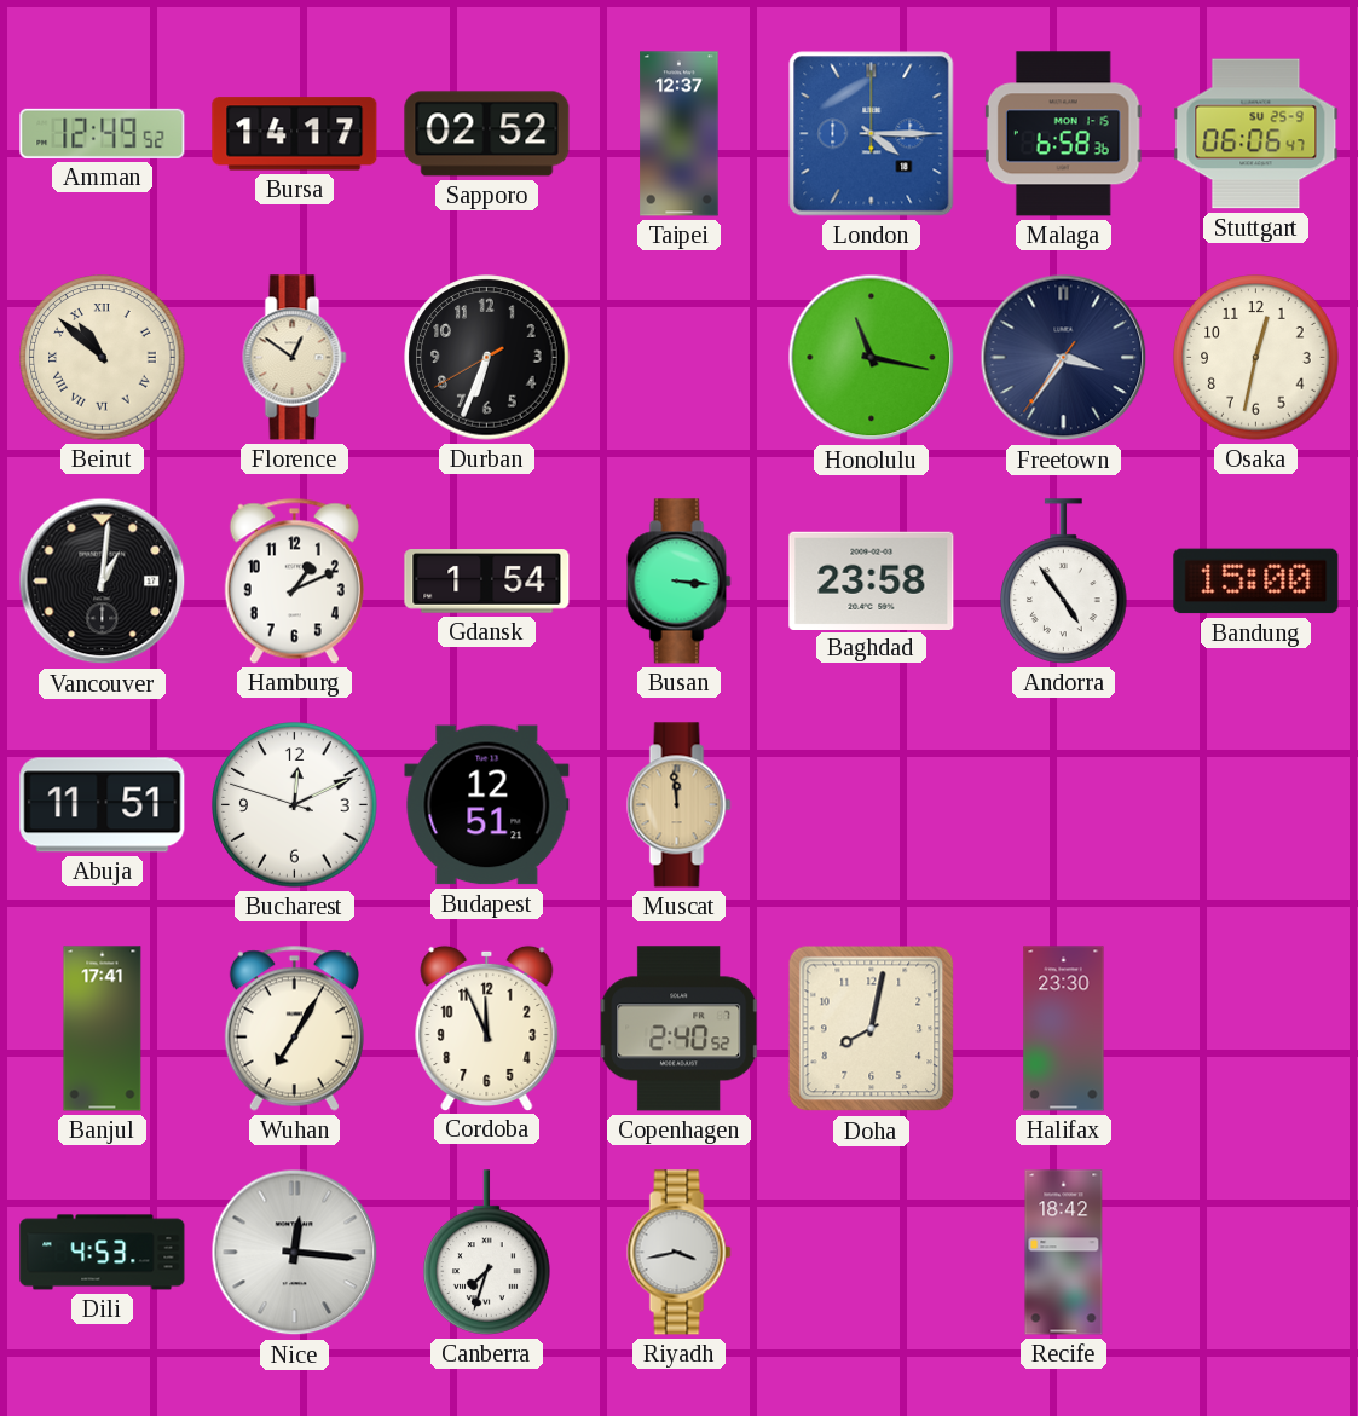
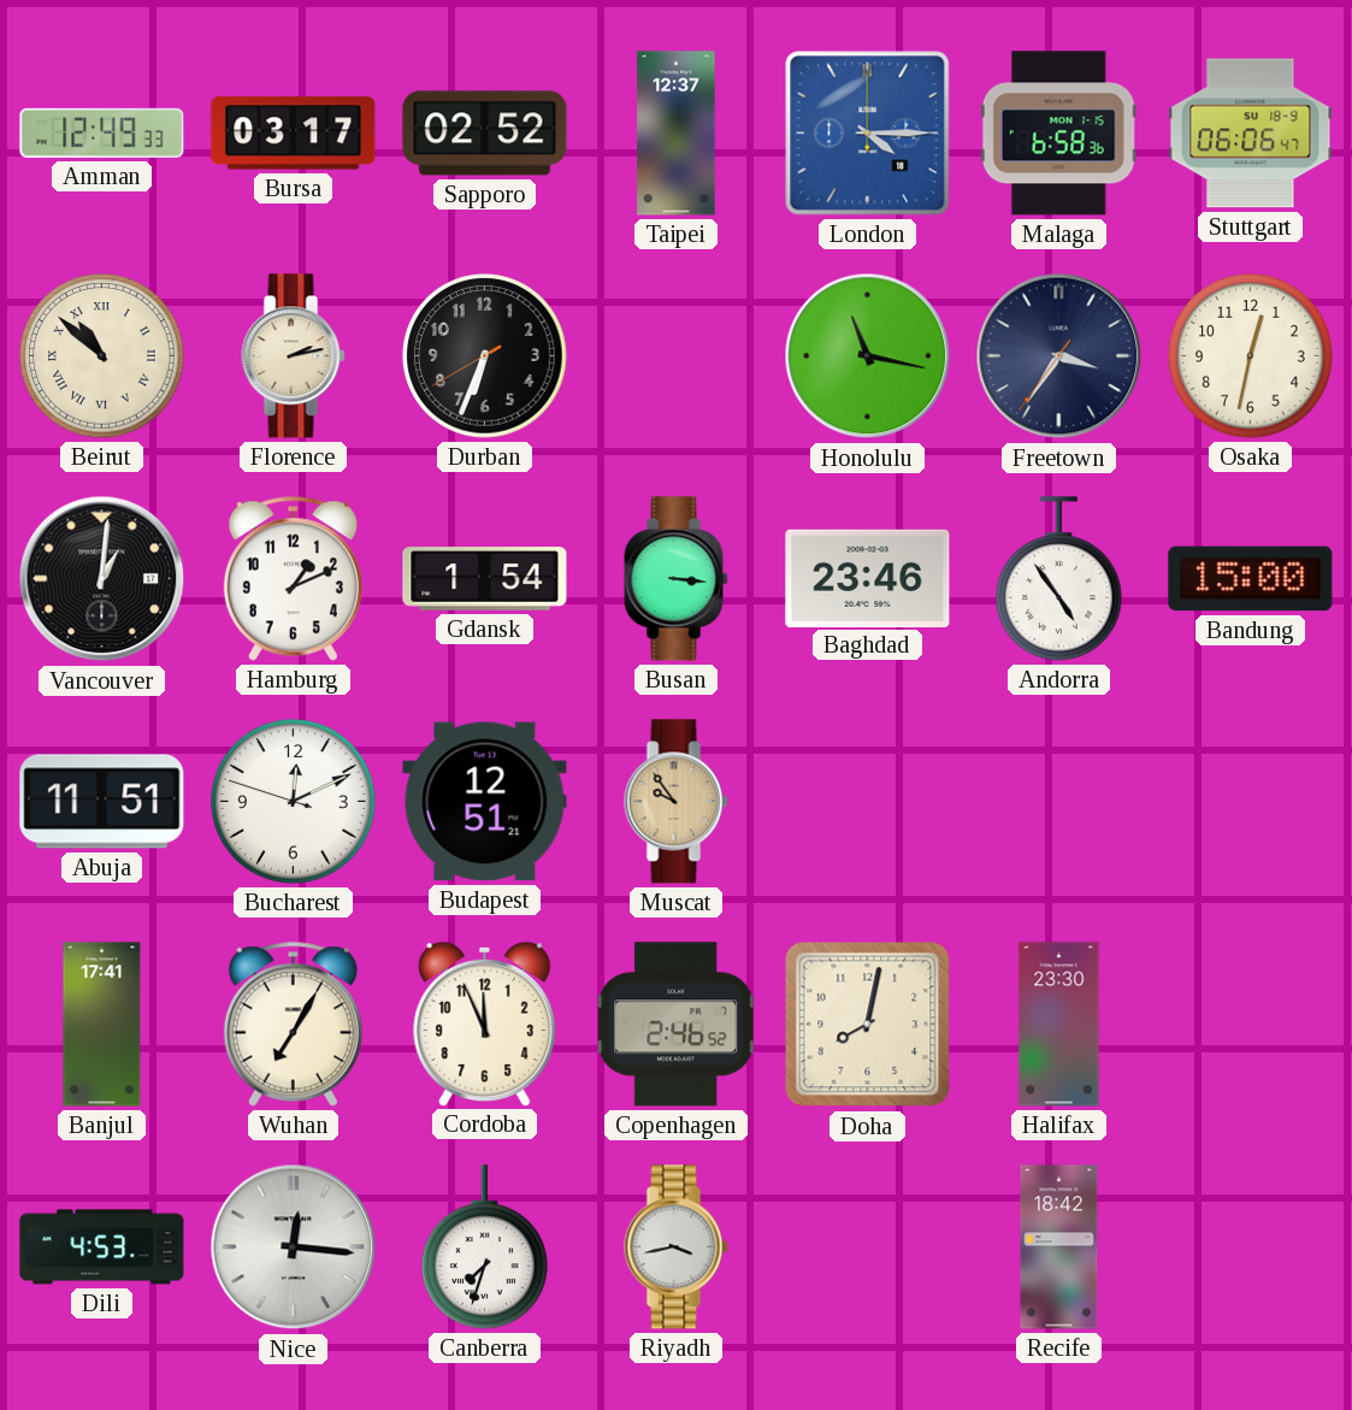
Amman: 12:49:52 -> 12:49:33
Bursa: 14:17 -> 03:17
Stuttgart date: SU 25-9 -> SU 18-9
Florence: 12:51 -> 2:13
Baghdad: 23:58 -> 23:46
Muscat: 11:59 -> 9:54
Copenhagen: 2:40 -> 2:46
